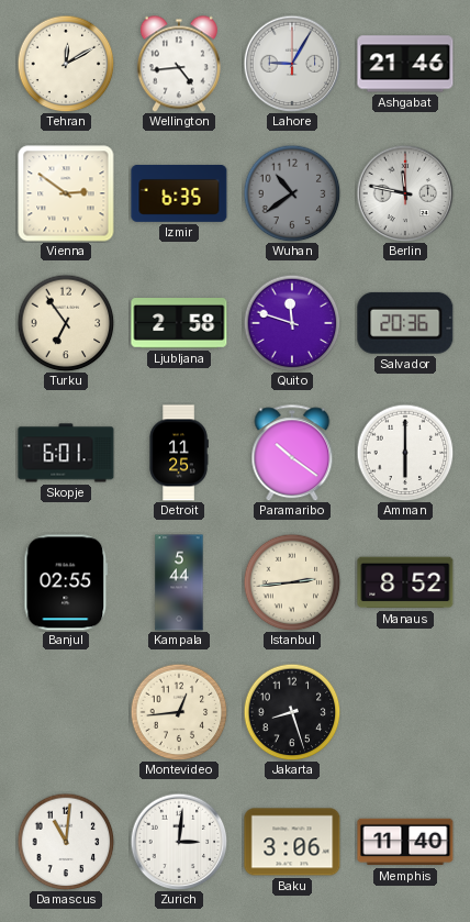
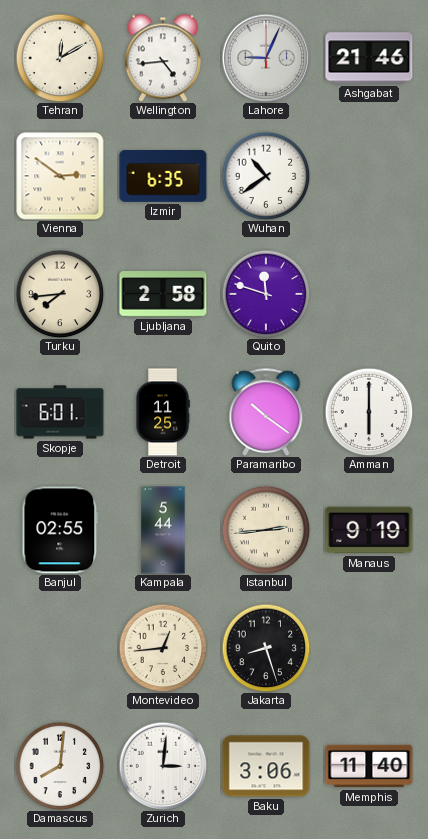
Lahore: 9:05 -> 9:04
Wuhan dial: grey -> white
Berlin: 11:47 -> none
Turku: 6:54 -> 7:44
Salvador: 20:36 -> none
Manaus: 8:52 -> 9:19
Damascus: 11:01 -> 8:01
